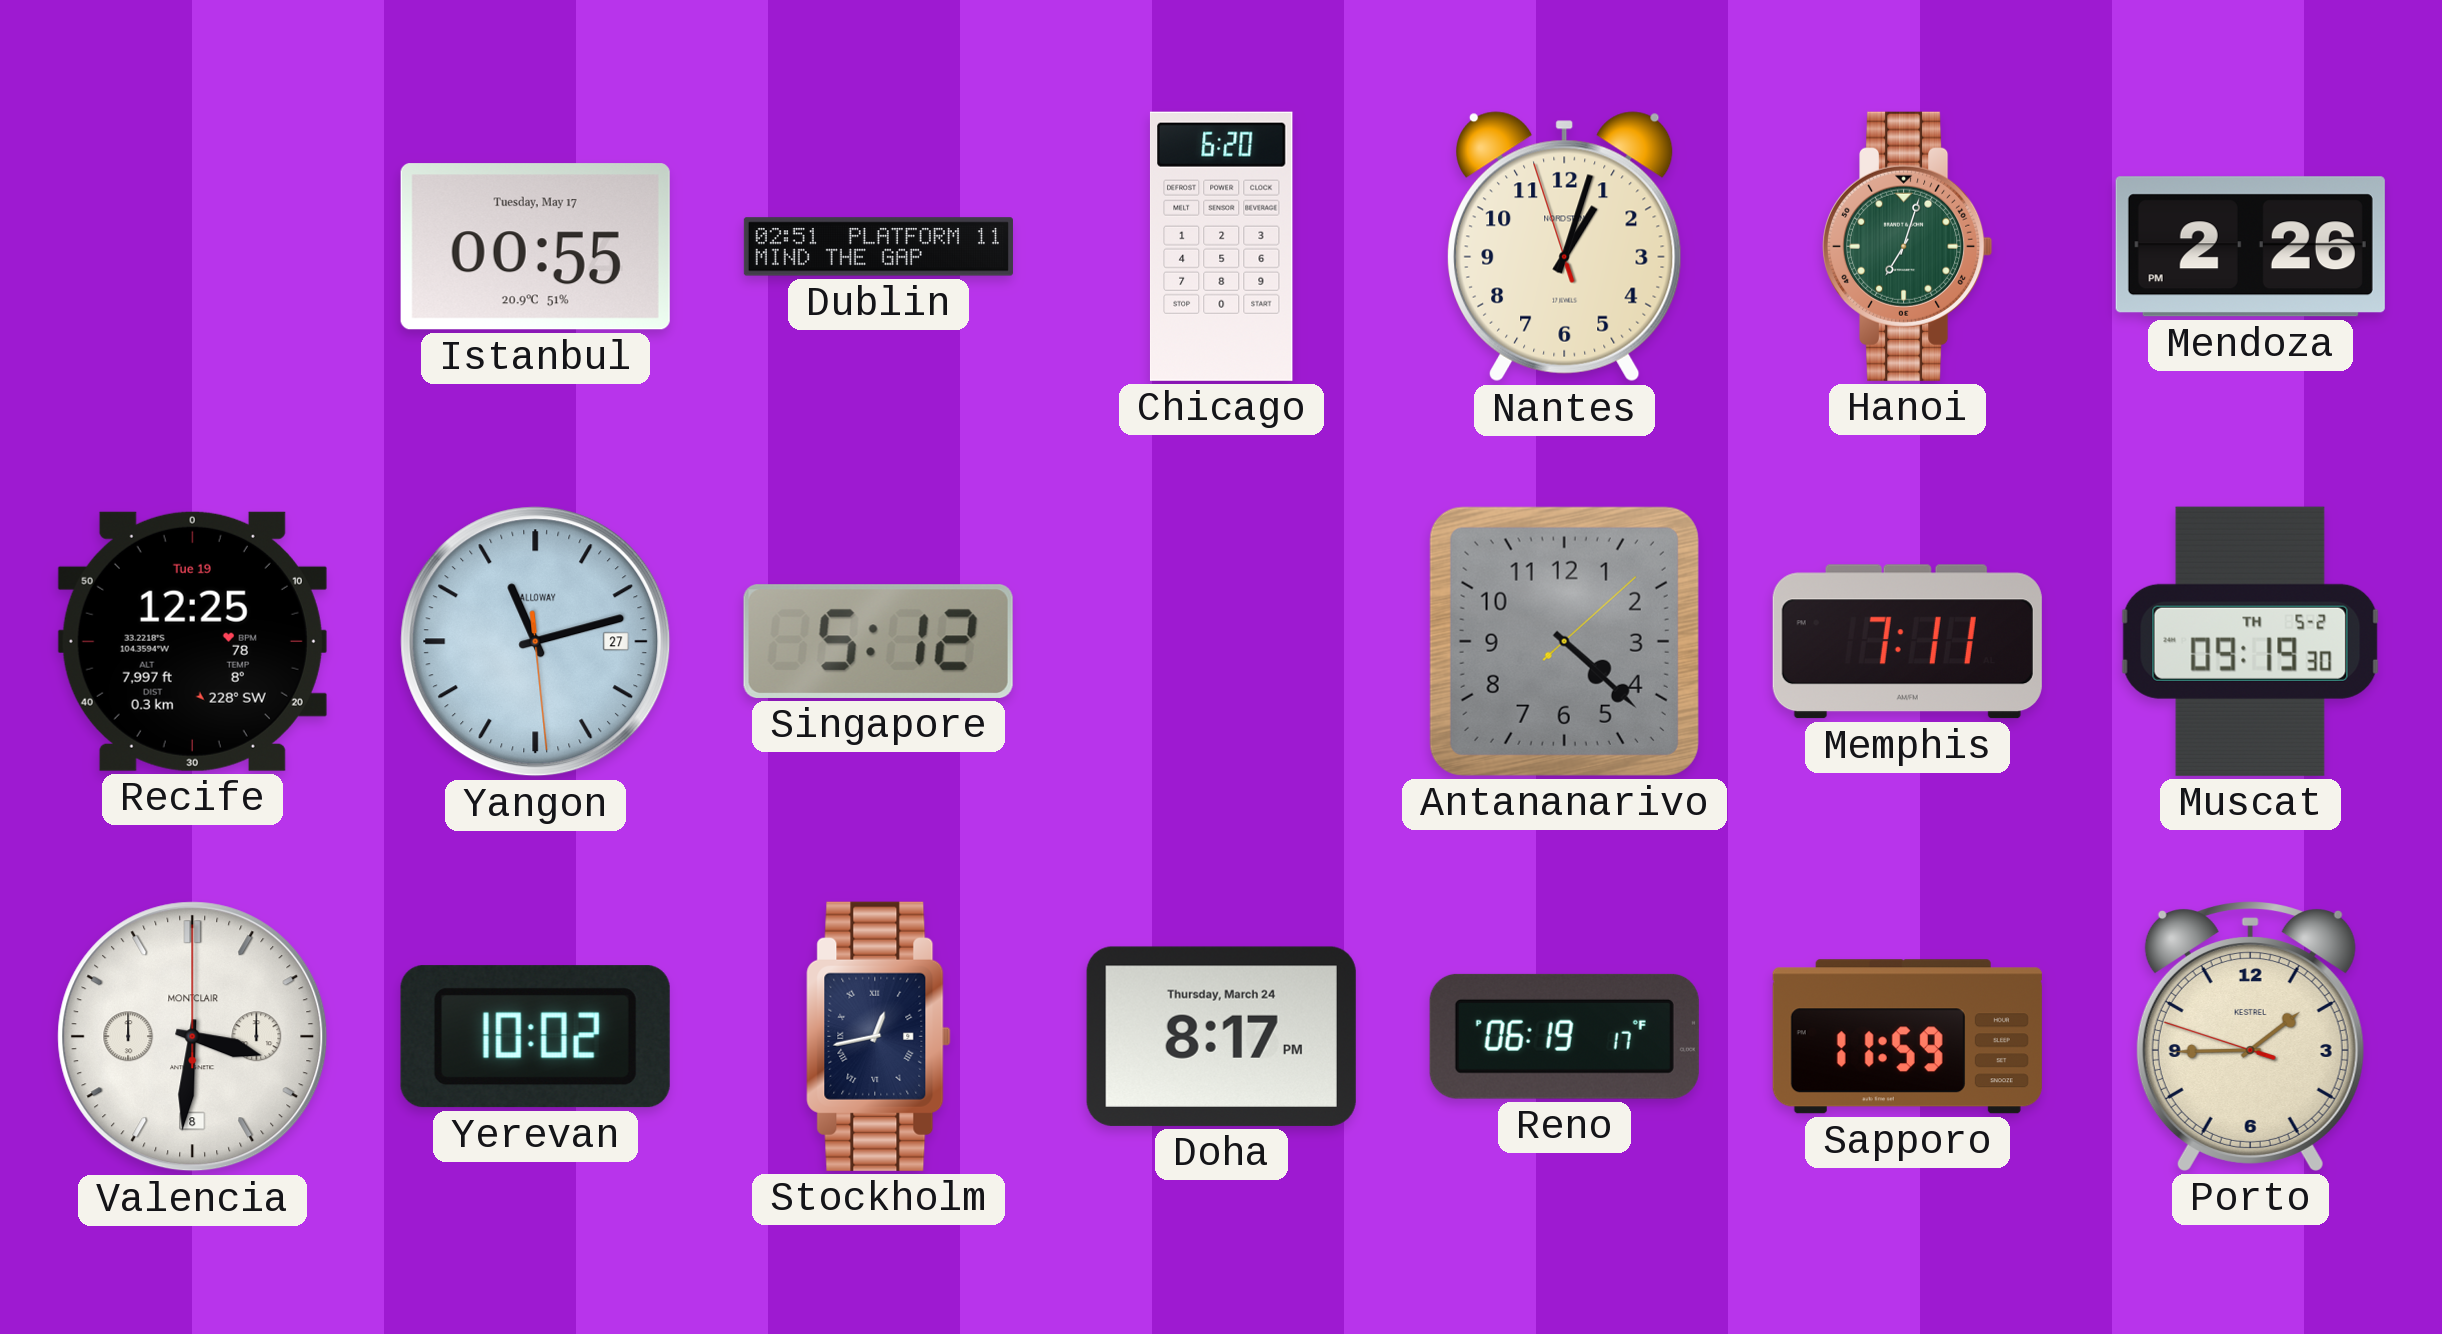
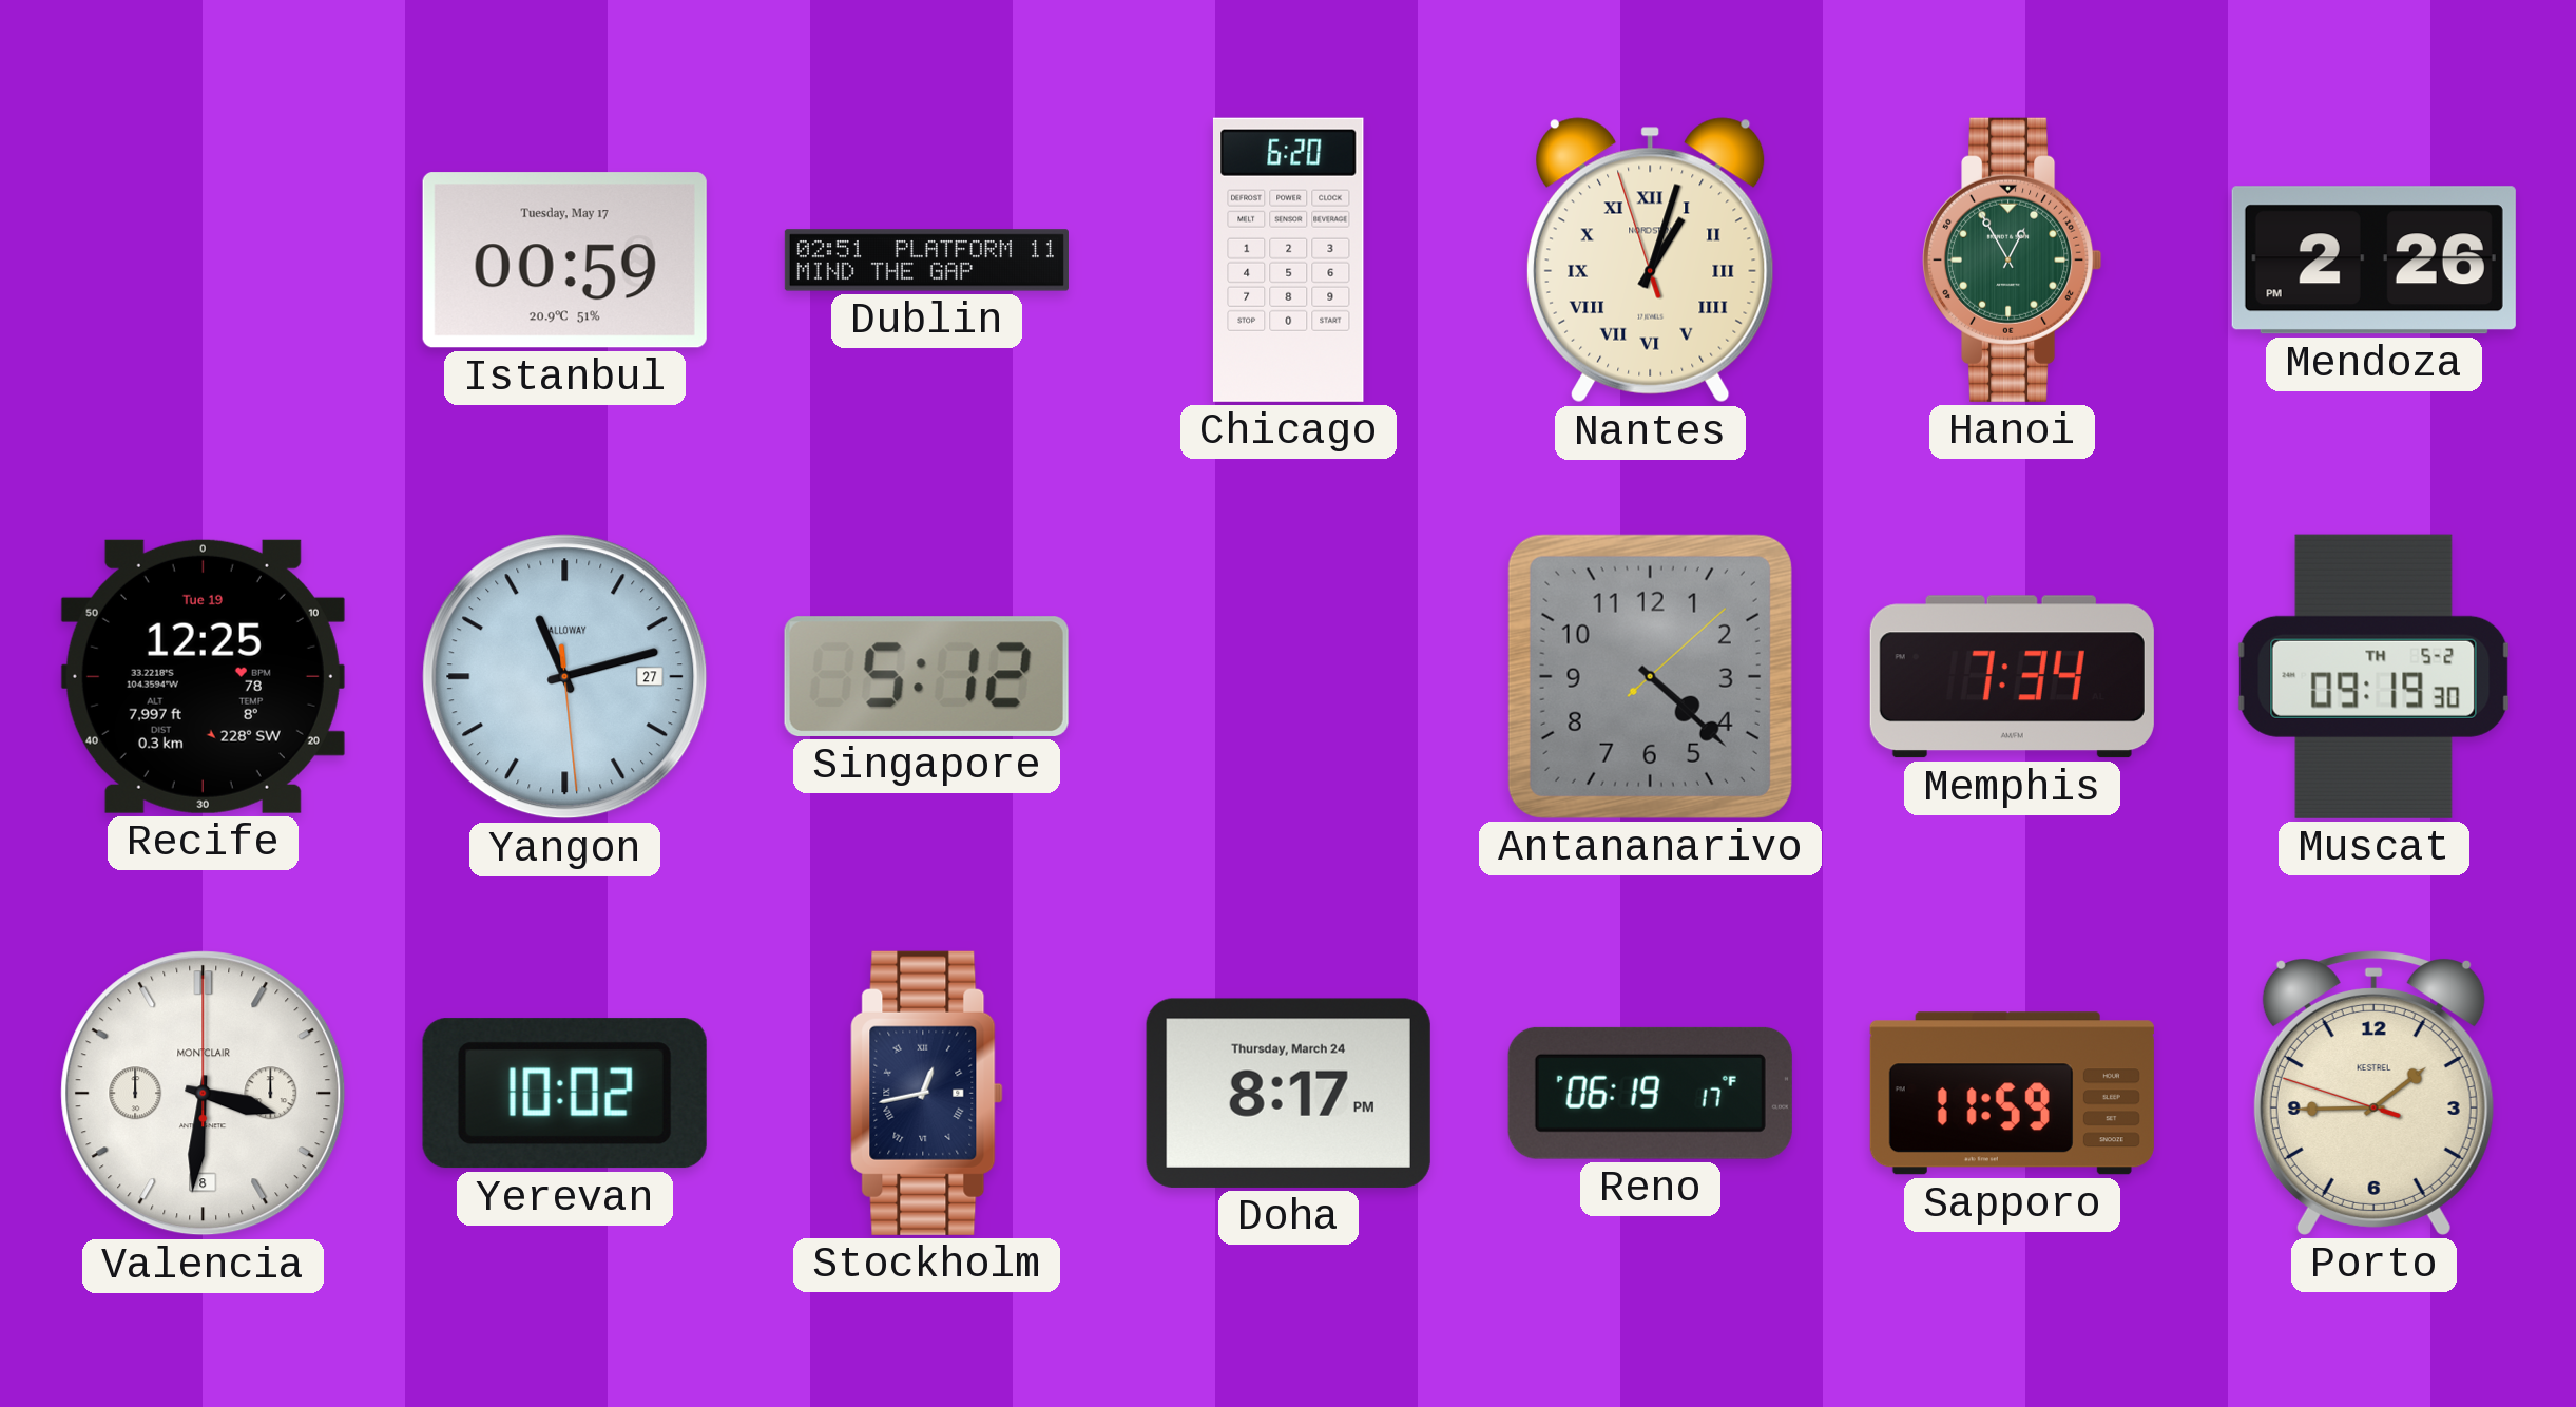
Istanbul: 00:55 -> 00:59
Nantes numerals: Arabic -> Roman
Hanoi: 7:03 -> 12:55
Memphis: 7:11 -> 7:34
